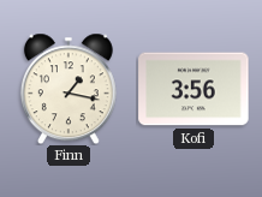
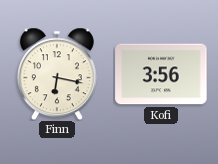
Finn: 1:17 -> 6:17
